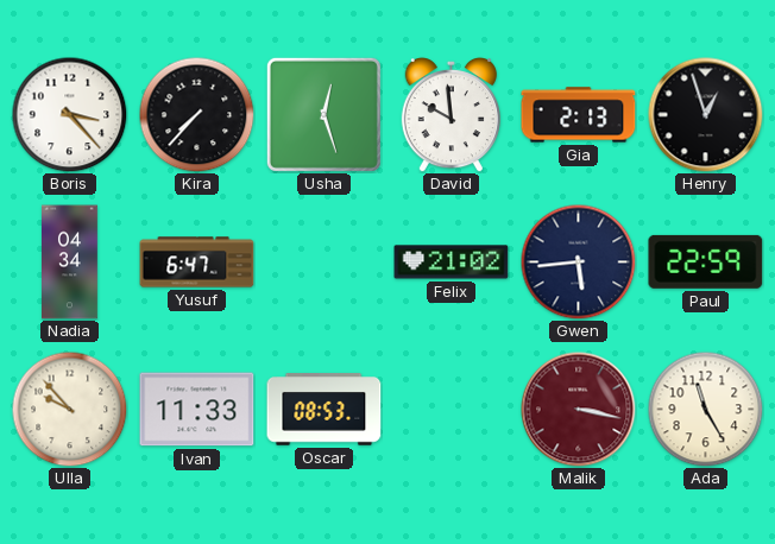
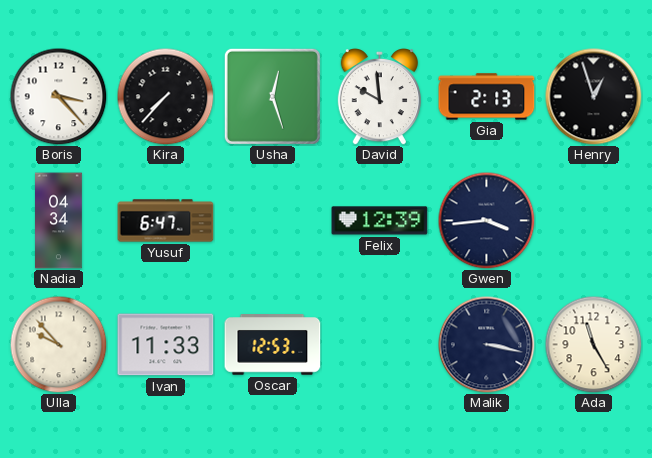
Felix: 21:02 -> 12:39
Gwen: 5:44 -> 3:44
Paul: 22:59 -> none
Oscar: 08:53 -> 12:53
Malik dial: burgundy -> navy
